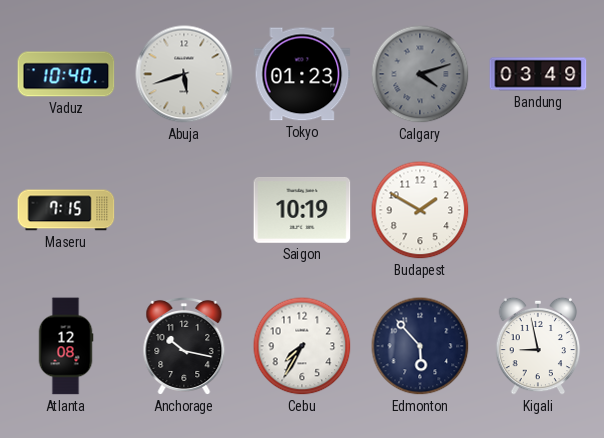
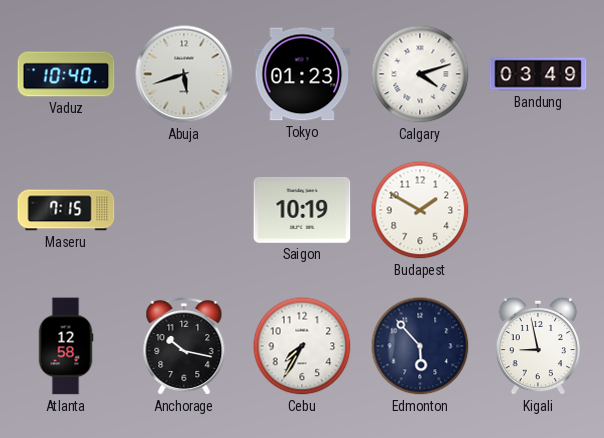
Calgary dial: grey -> white
Atlanta: 12:08 -> 12:58
